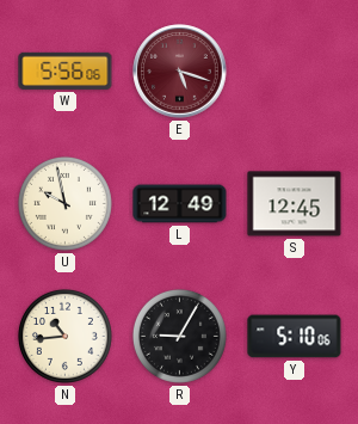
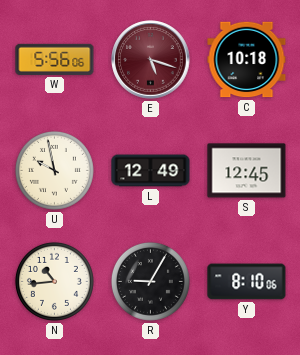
C: none -> 10:18
Y: 5:10 -> 8:10
